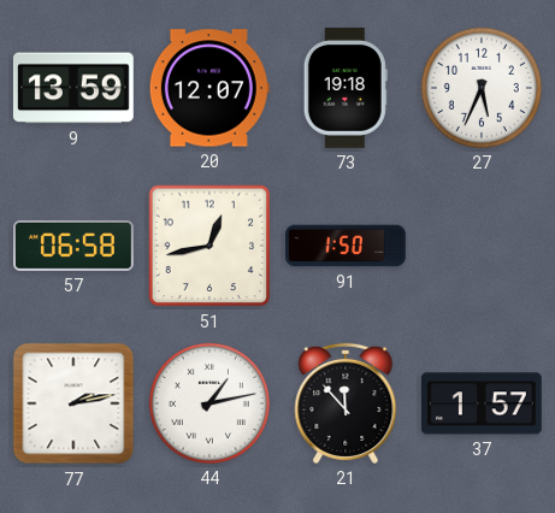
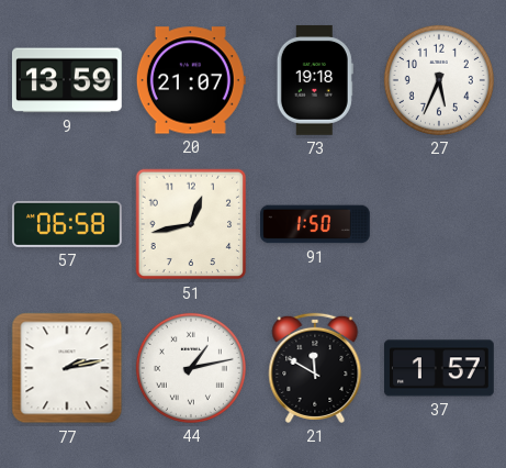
20: 12:07 -> 21:07
21: 11:53 -> 11:50
